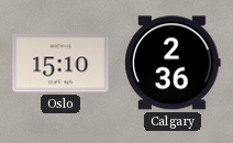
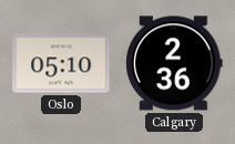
Oslo: 15:10 -> 05:10
